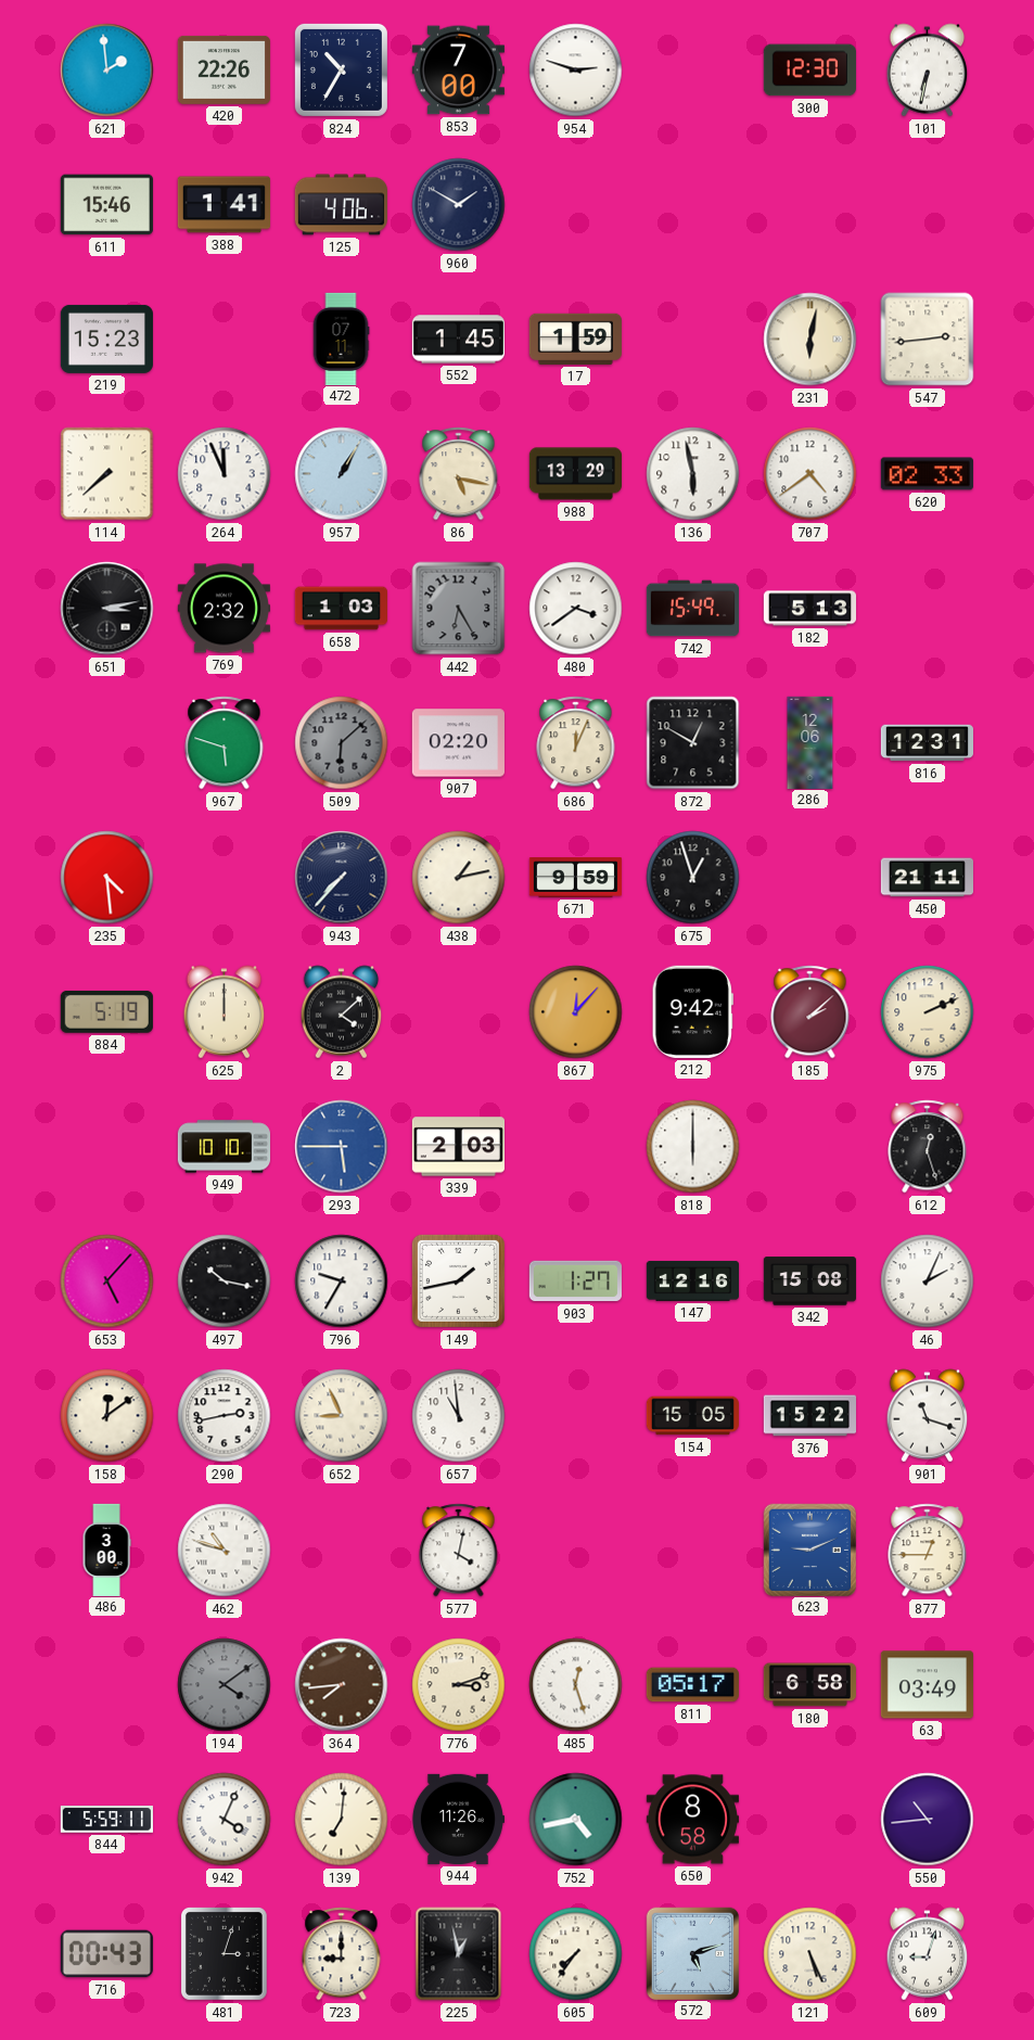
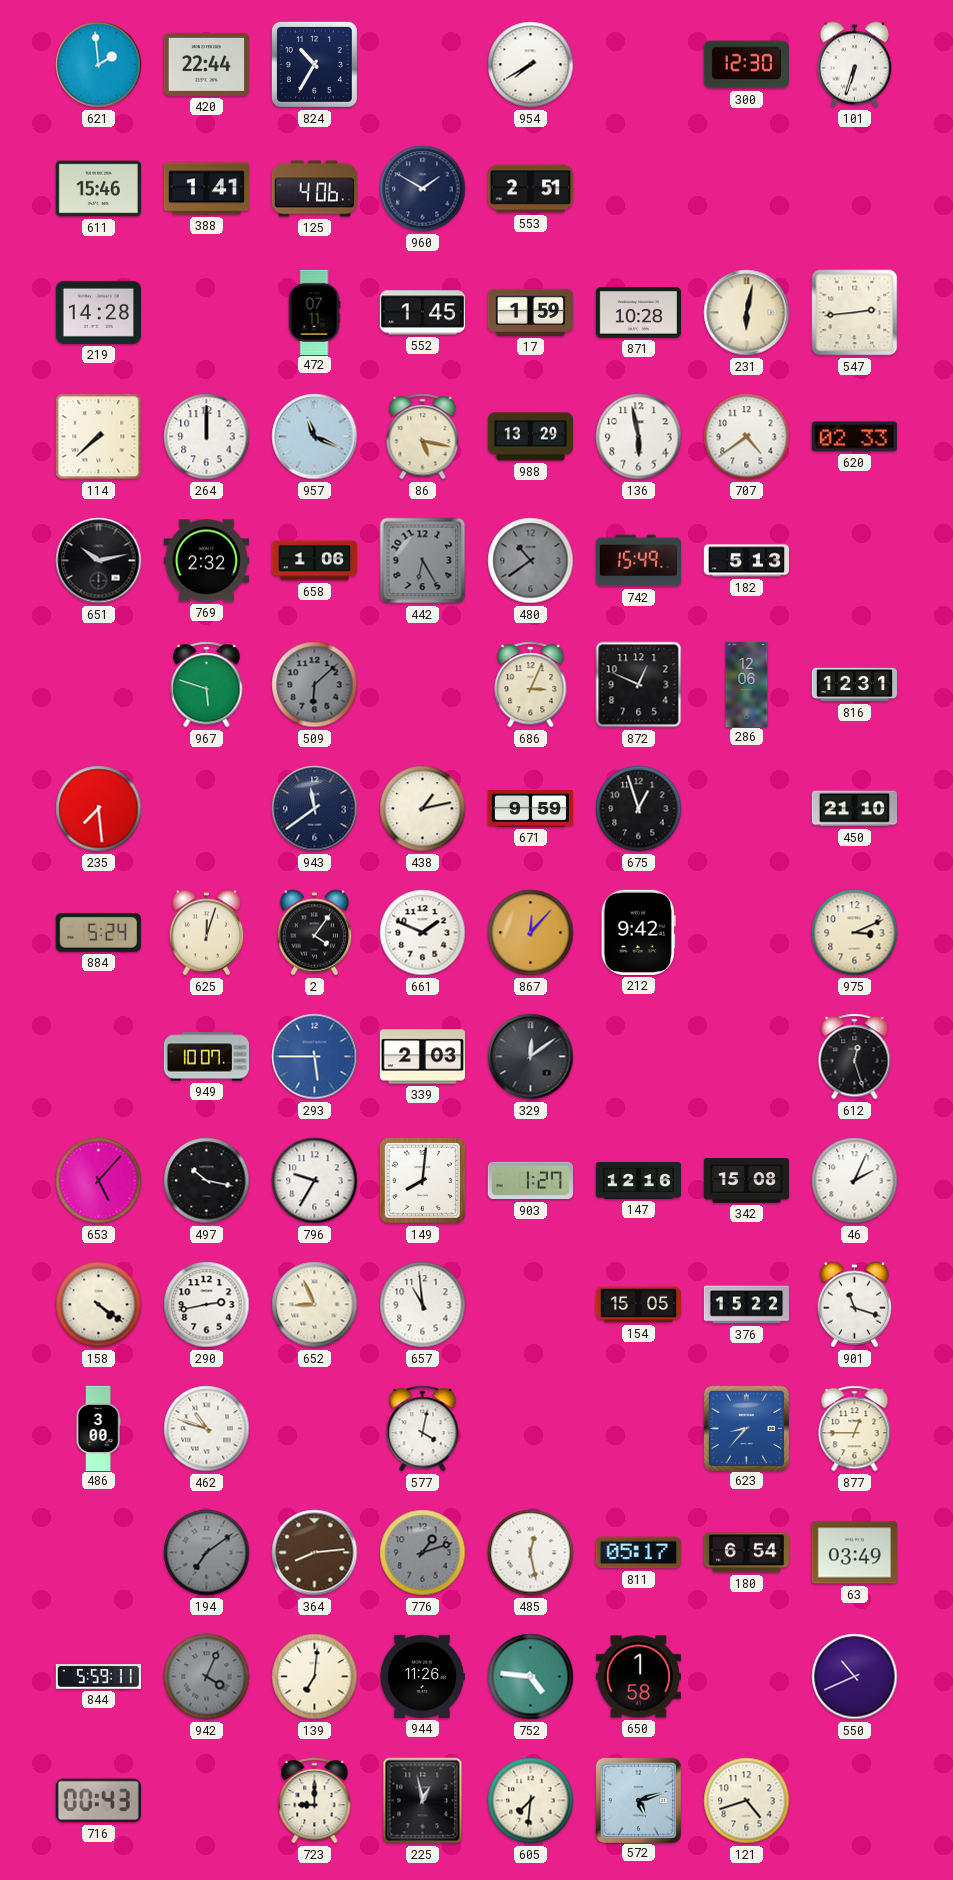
420: 22:26 -> 22:44
853: 7:00 -> none
954: 2:48 -> 7:40
101: 6:32 -> 6:33
553: none -> 2:51
219: 15:23 -> 14:28
871: none -> 10:28
264: 11:56 -> 12:00
957: 1:05 -> 11:19
651: 3:13 -> 10:13
658: 1:03 -> 1:06
480: 3:39 -> 10:39
480 dial: white -> grey
907: 02:20 -> none
686: 12:04 -> 3:04
872: 12:50 -> 12:49
235: 4:29 -> 7:29
943: 7:37 -> 11:39
450: 21:11 -> 21:10
884: 5:19 -> 5:24
625: 12:00 -> 12:03
2: 4:08 -> 4:06
661: none -> 1:49
185: 2:08 -> none
975: 2:11 -> 3:11
949: 10:10 -> 10:07
329: none -> 12:09
818: 6:00 -> none
149: 1:43 -> 8:01
158: 12:09 -> 4:21
623: 9:11 -> 8:37
194: 4:09 -> 7:09
364: 7:44 -> 8:14
776: 3:12 -> 1:12
776 dial: cream -> grey
485: 12:27 -> 12:28
180: 6:58 -> 6:54
942 dial: white -> grey
752: 4:43 -> 4:46
650: 8:58 -> 1:58
550: 10:44 -> 10:41
481: 3:03 -> none
605: 7:36 -> 7:31
121: 5:26 -> 4:42
609: 9:03 -> none
